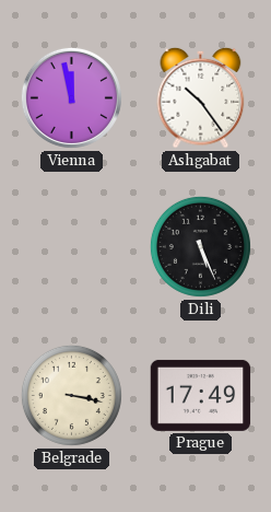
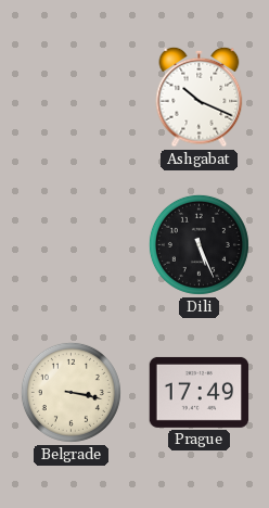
Vienna: 11:58 -> none
Ashgabat: 10:24 -> 10:19
